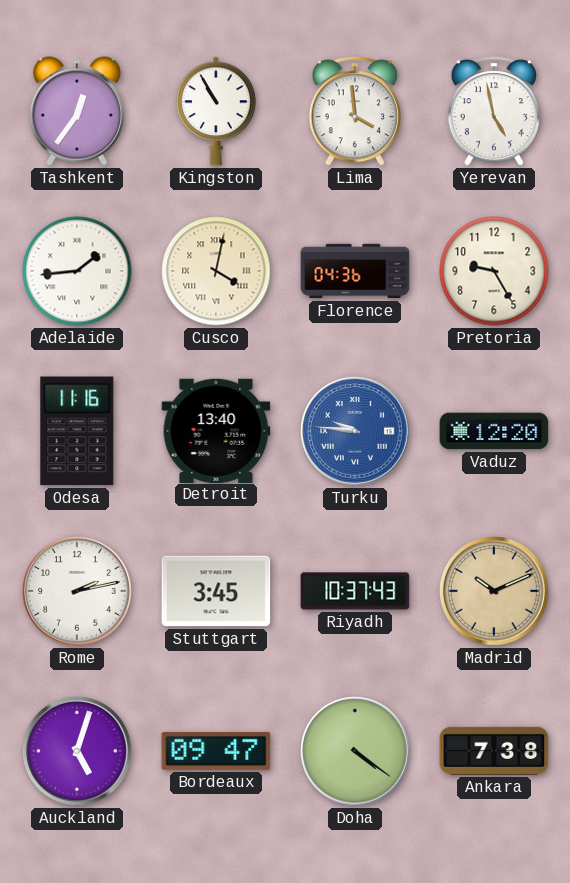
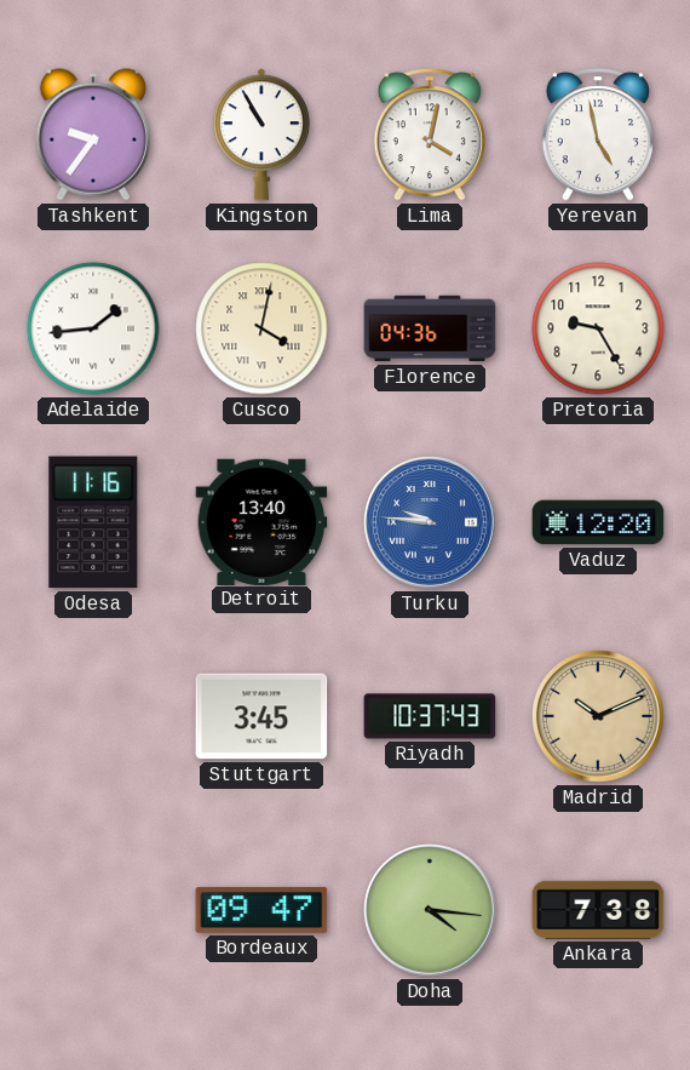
Tashkent: 12:36 -> 9:36
Lima: 3:59 -> 4:02
Rome: 2:13 -> none
Auckland: 5:03 -> none
Doha: 4:21 -> 4:16
